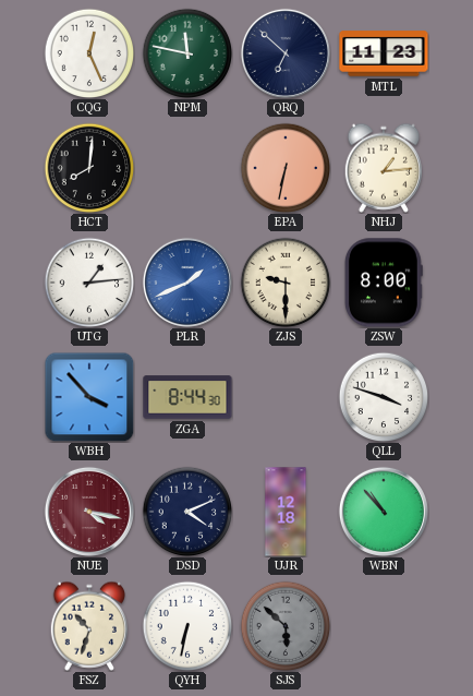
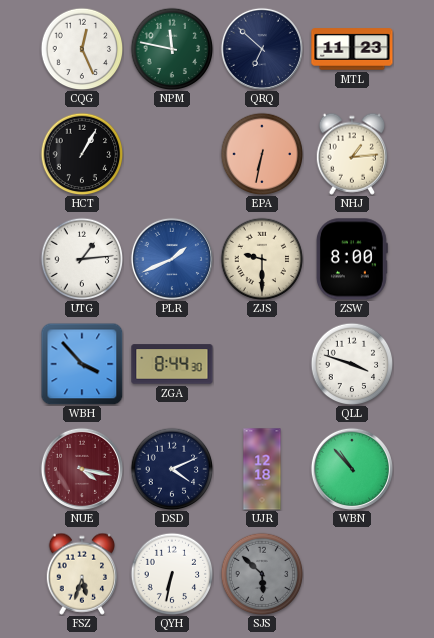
HCT: 8:01 -> 1:05
FSZ: 10:33 -> 5:33
